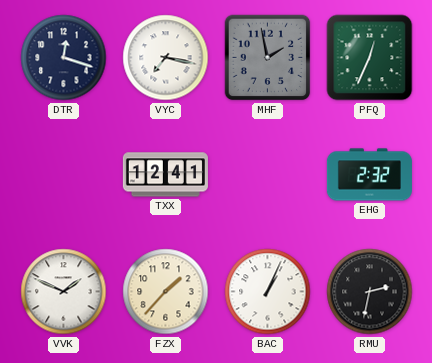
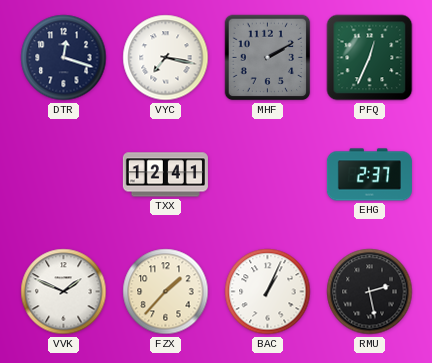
MHF: 1:58 -> 2:10
EHG: 2:32 -> 2:37
RMU: 2:32 -> 2:28
